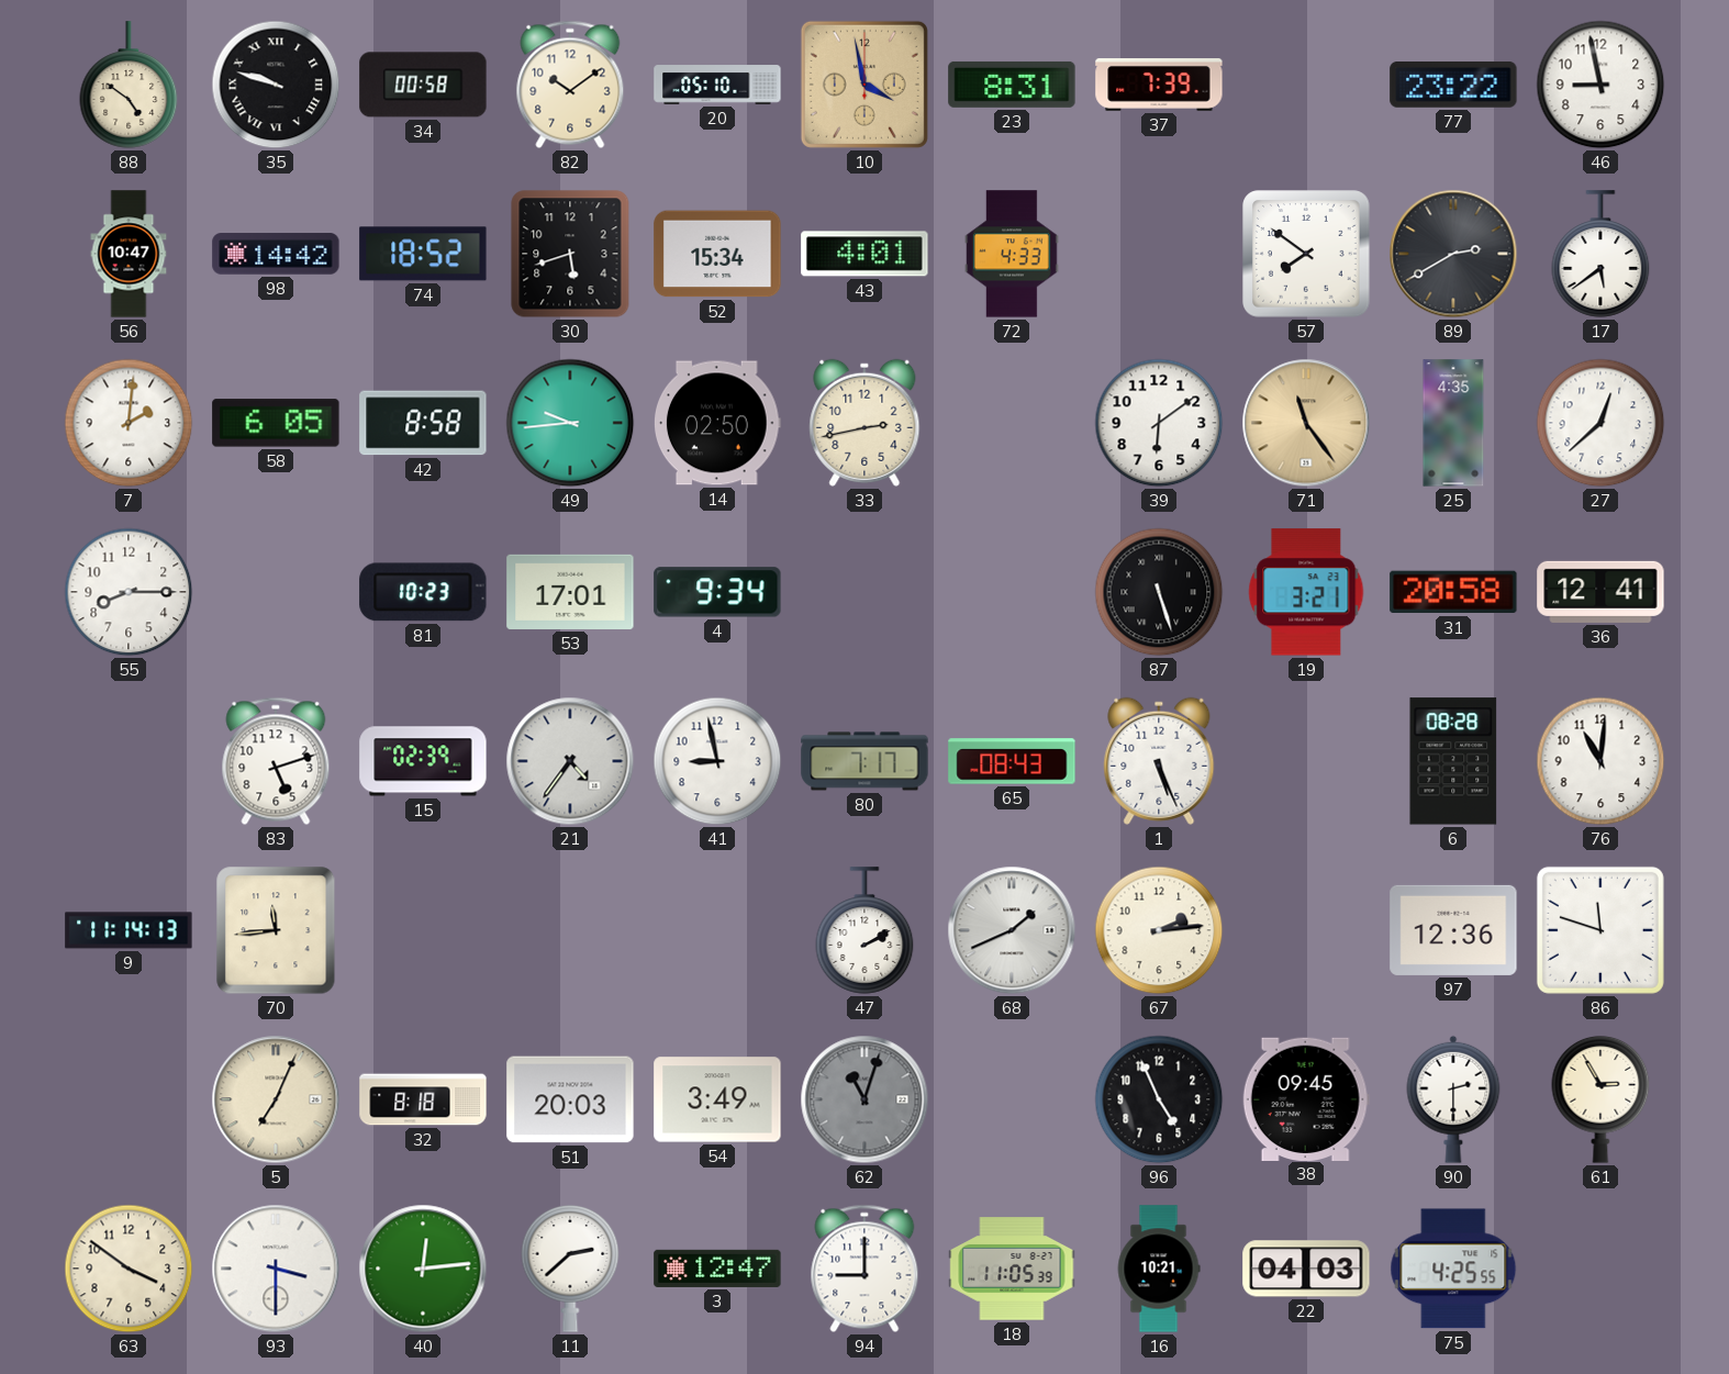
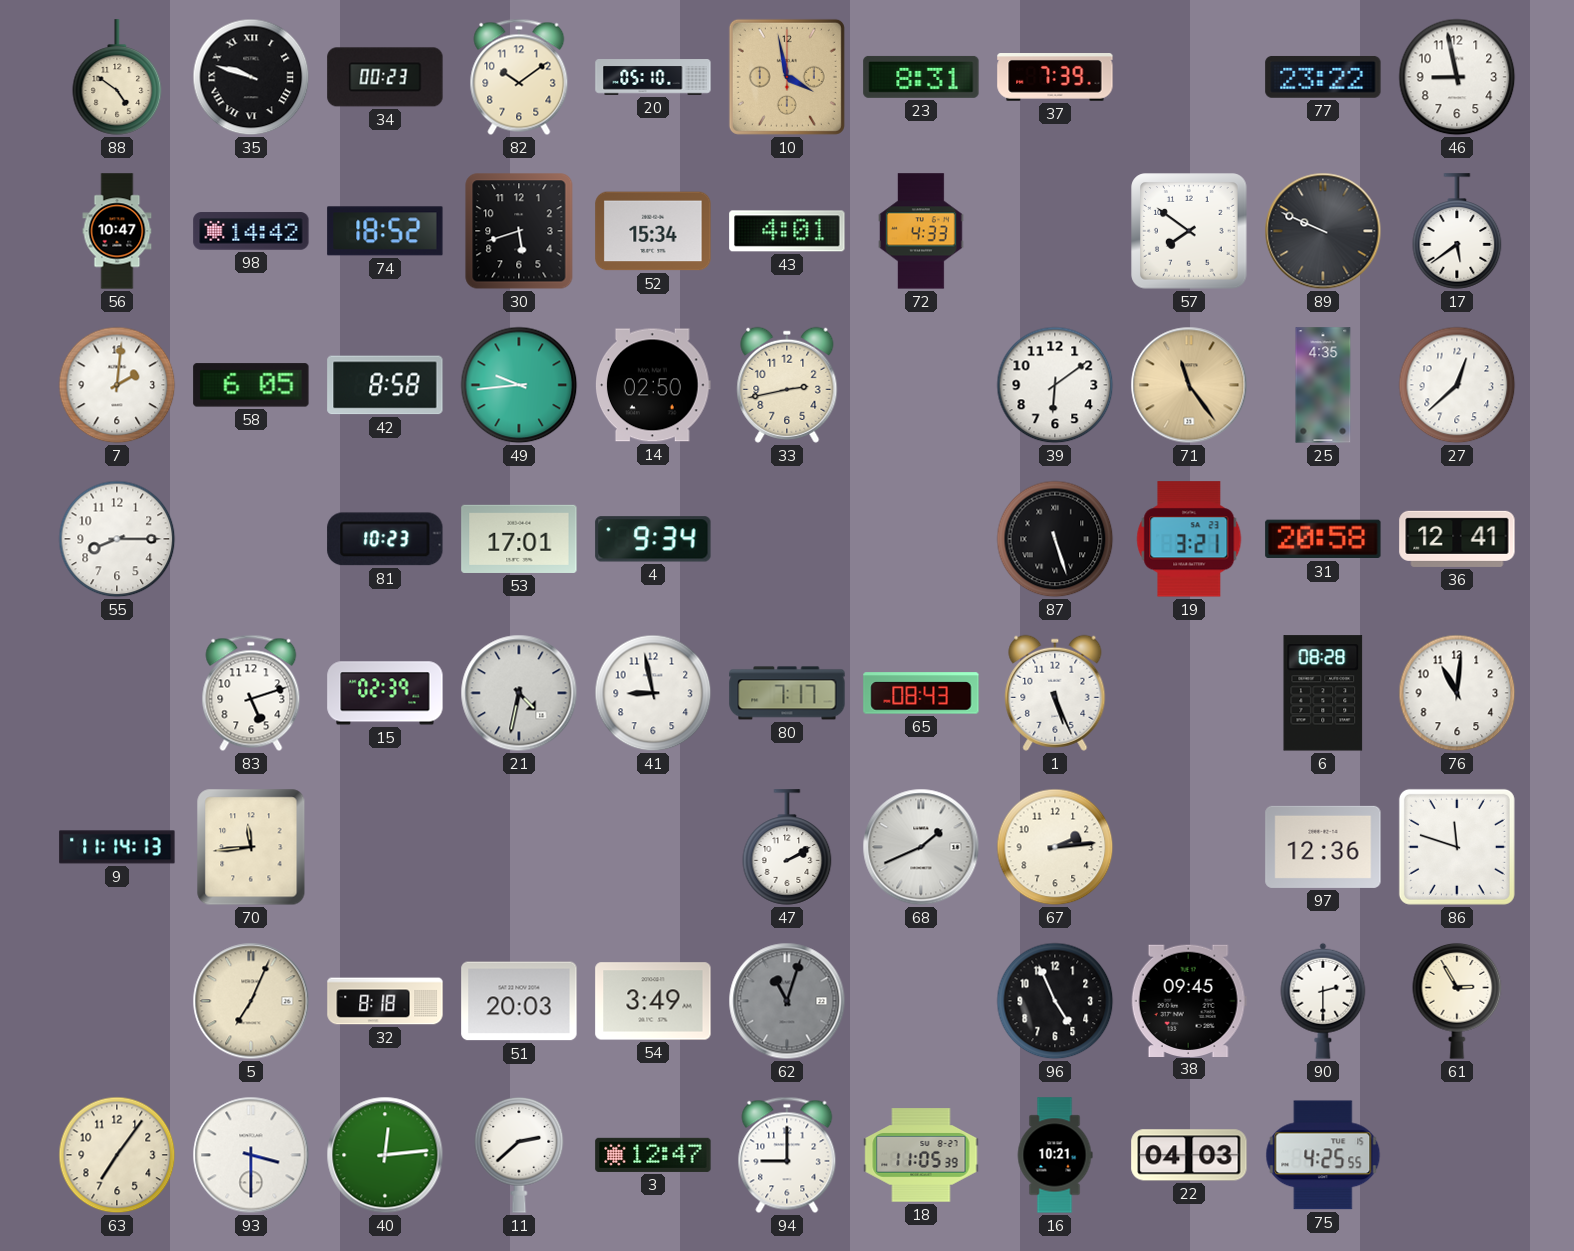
34: 00:58 -> 00:23
89: 2:40 -> 9:49
21: 4:36 -> 4:32
63: 3:51 -> 7:06
